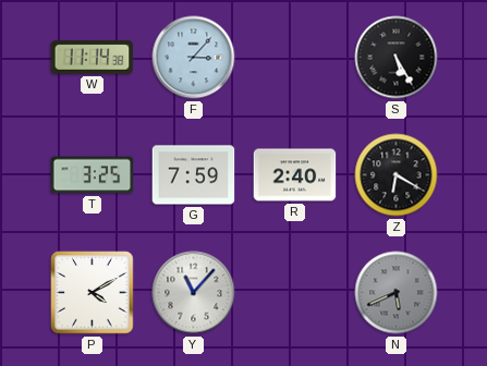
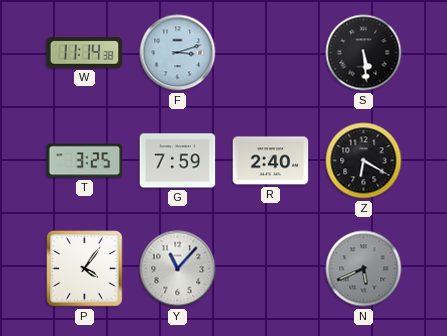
F: 3:07 -> 3:12
S: 5:25 -> 5:29
P: 4:10 -> 4:06
